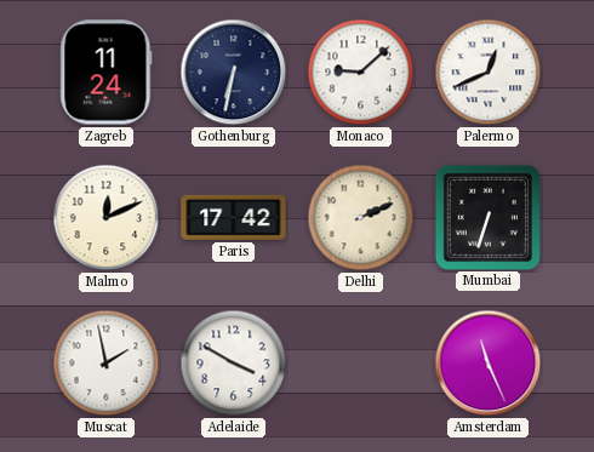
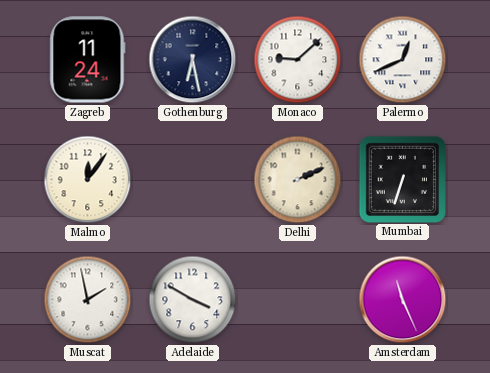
Gothenburg: 6:32 -> 6:28
Malmo: 12:11 -> 12:06
Paris: 17:42 -> none
